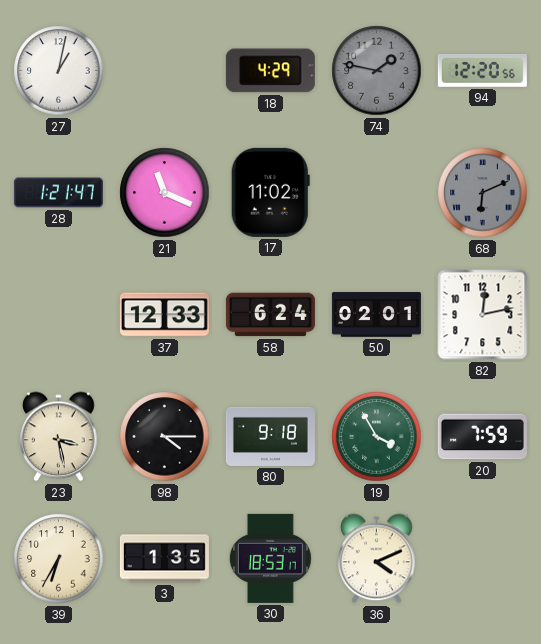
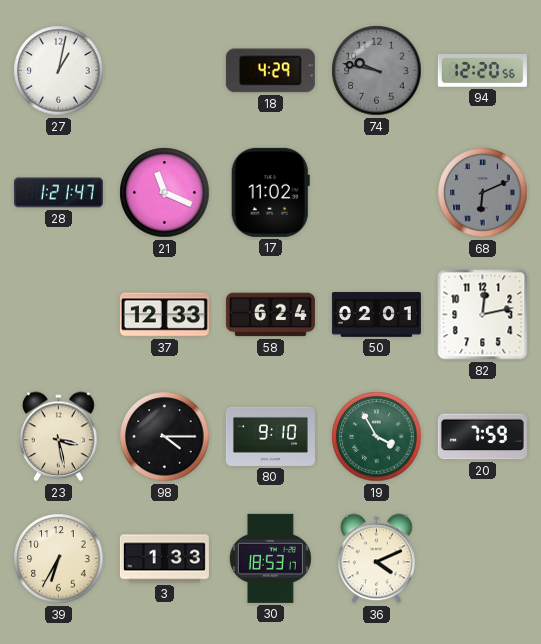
74: 1:47 -> 9:47
80: 9:18 -> 9:10
3: 1:35 -> 1:33
